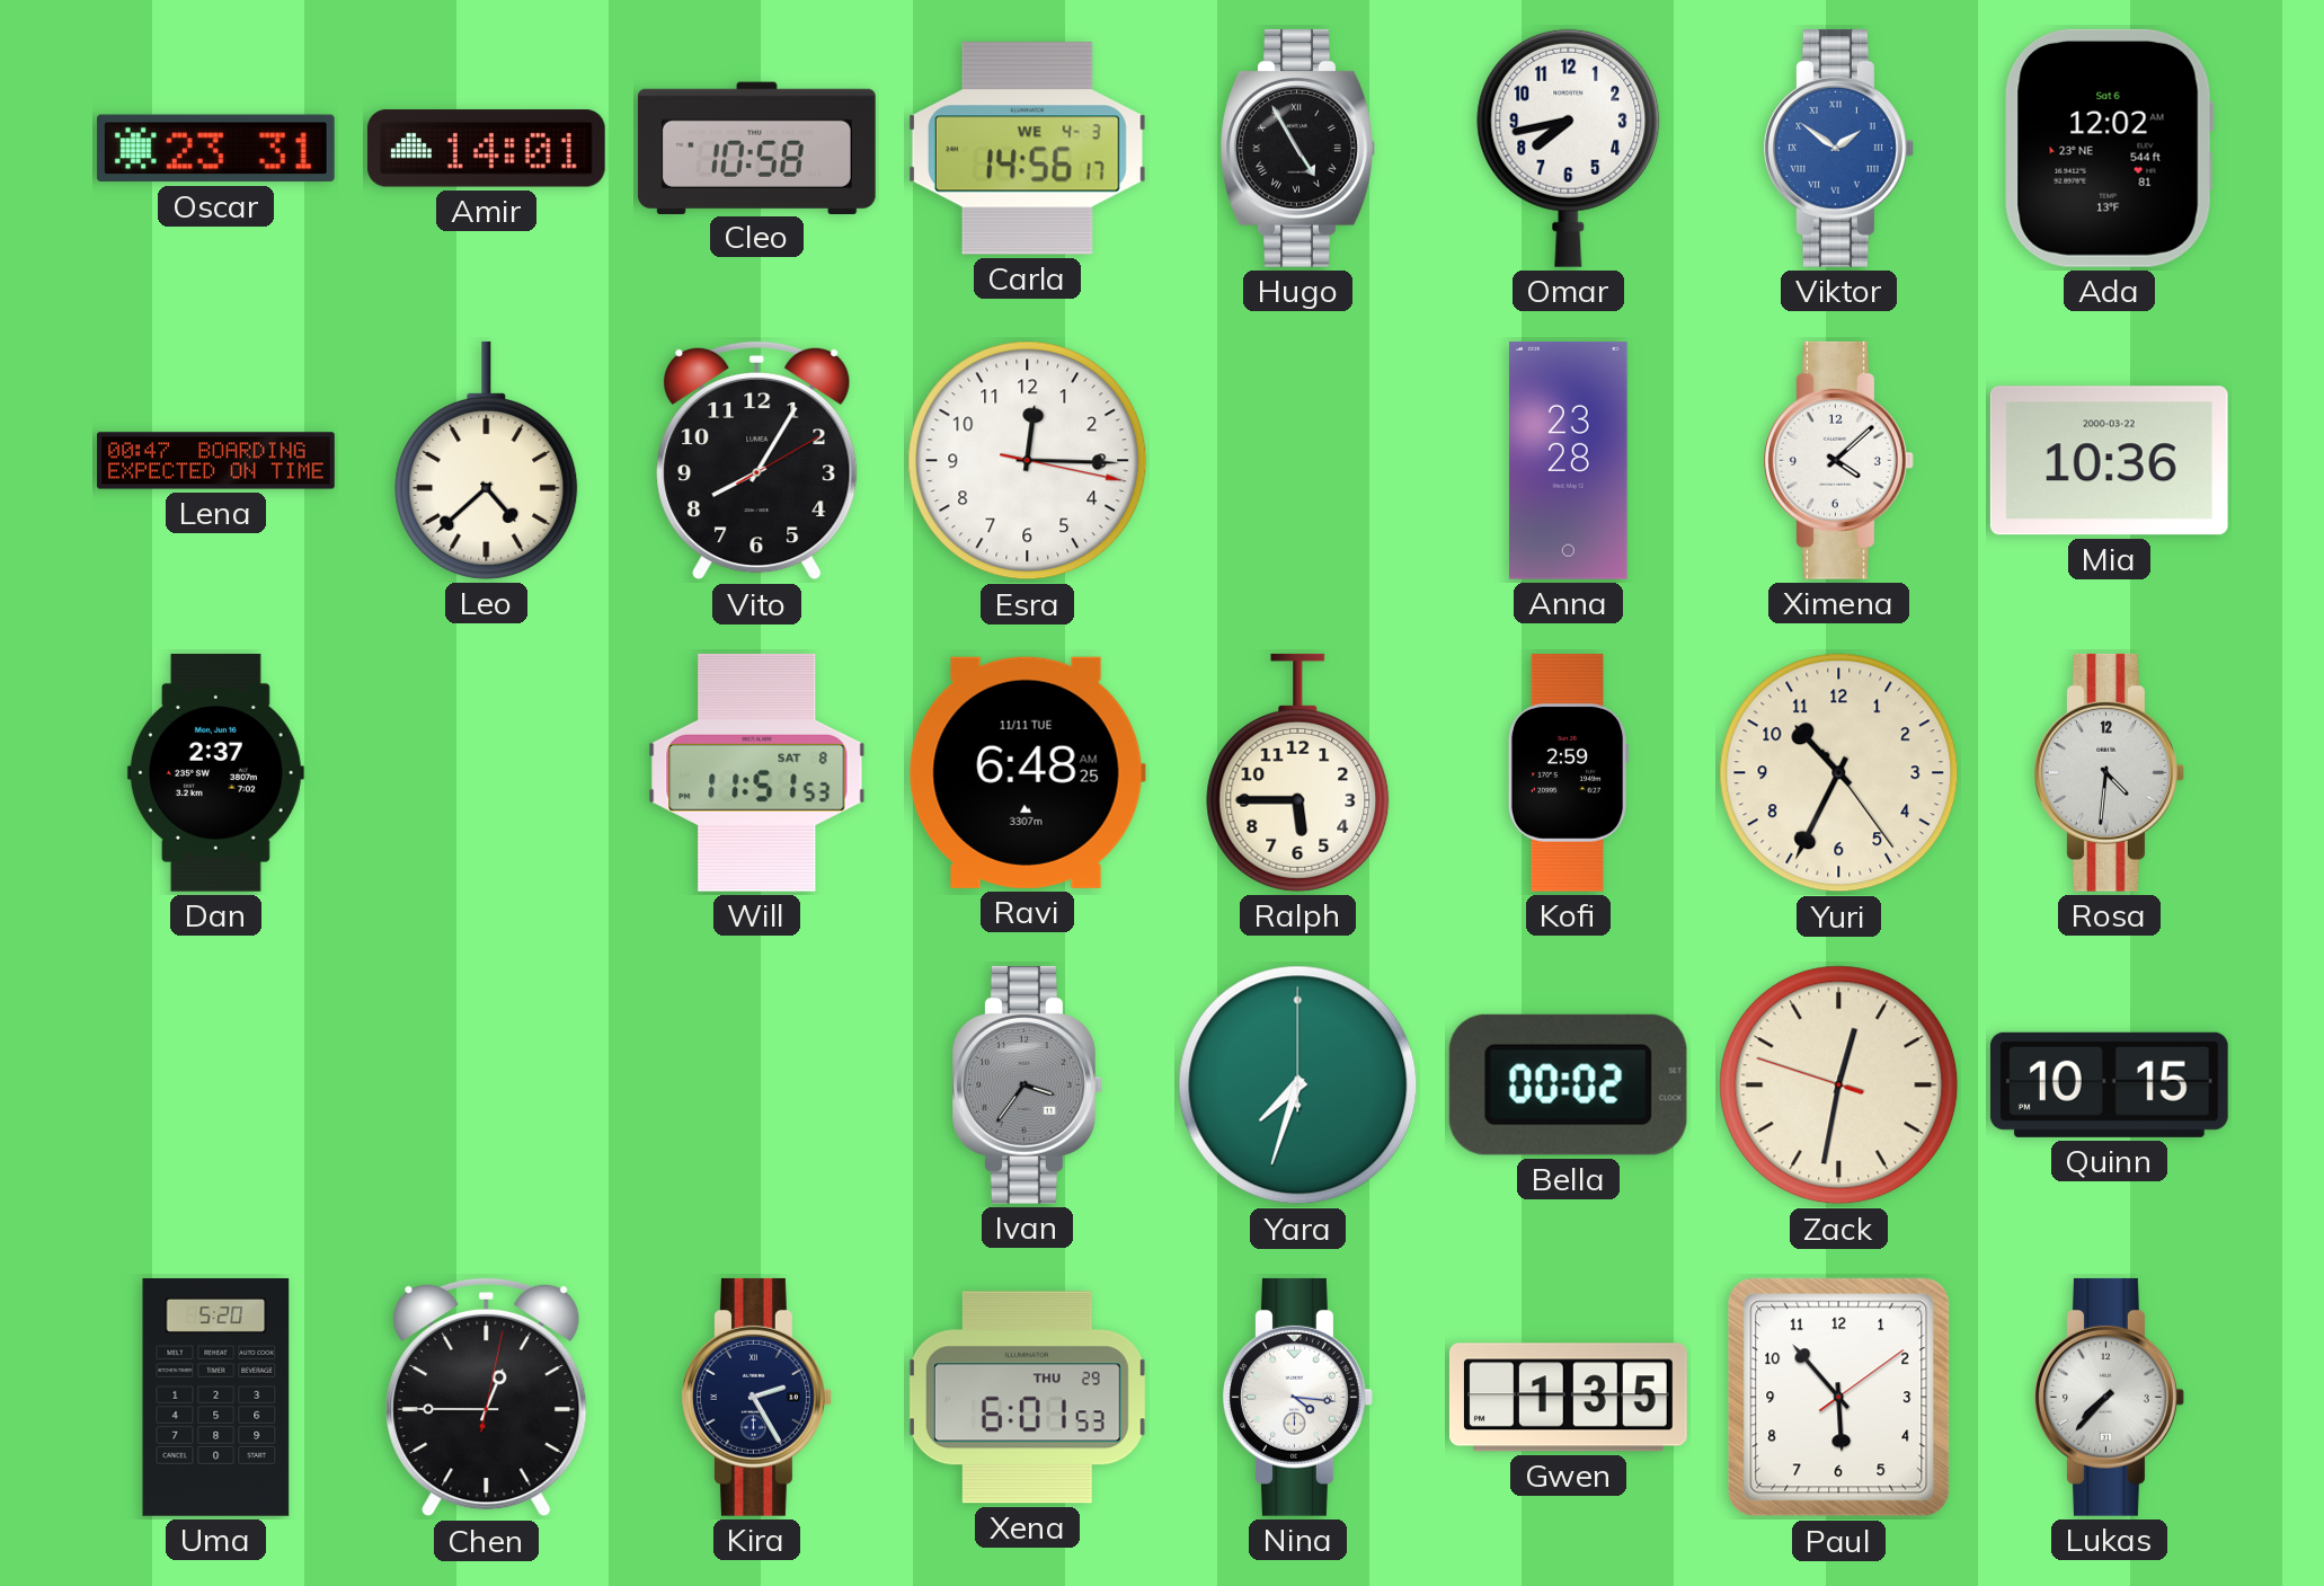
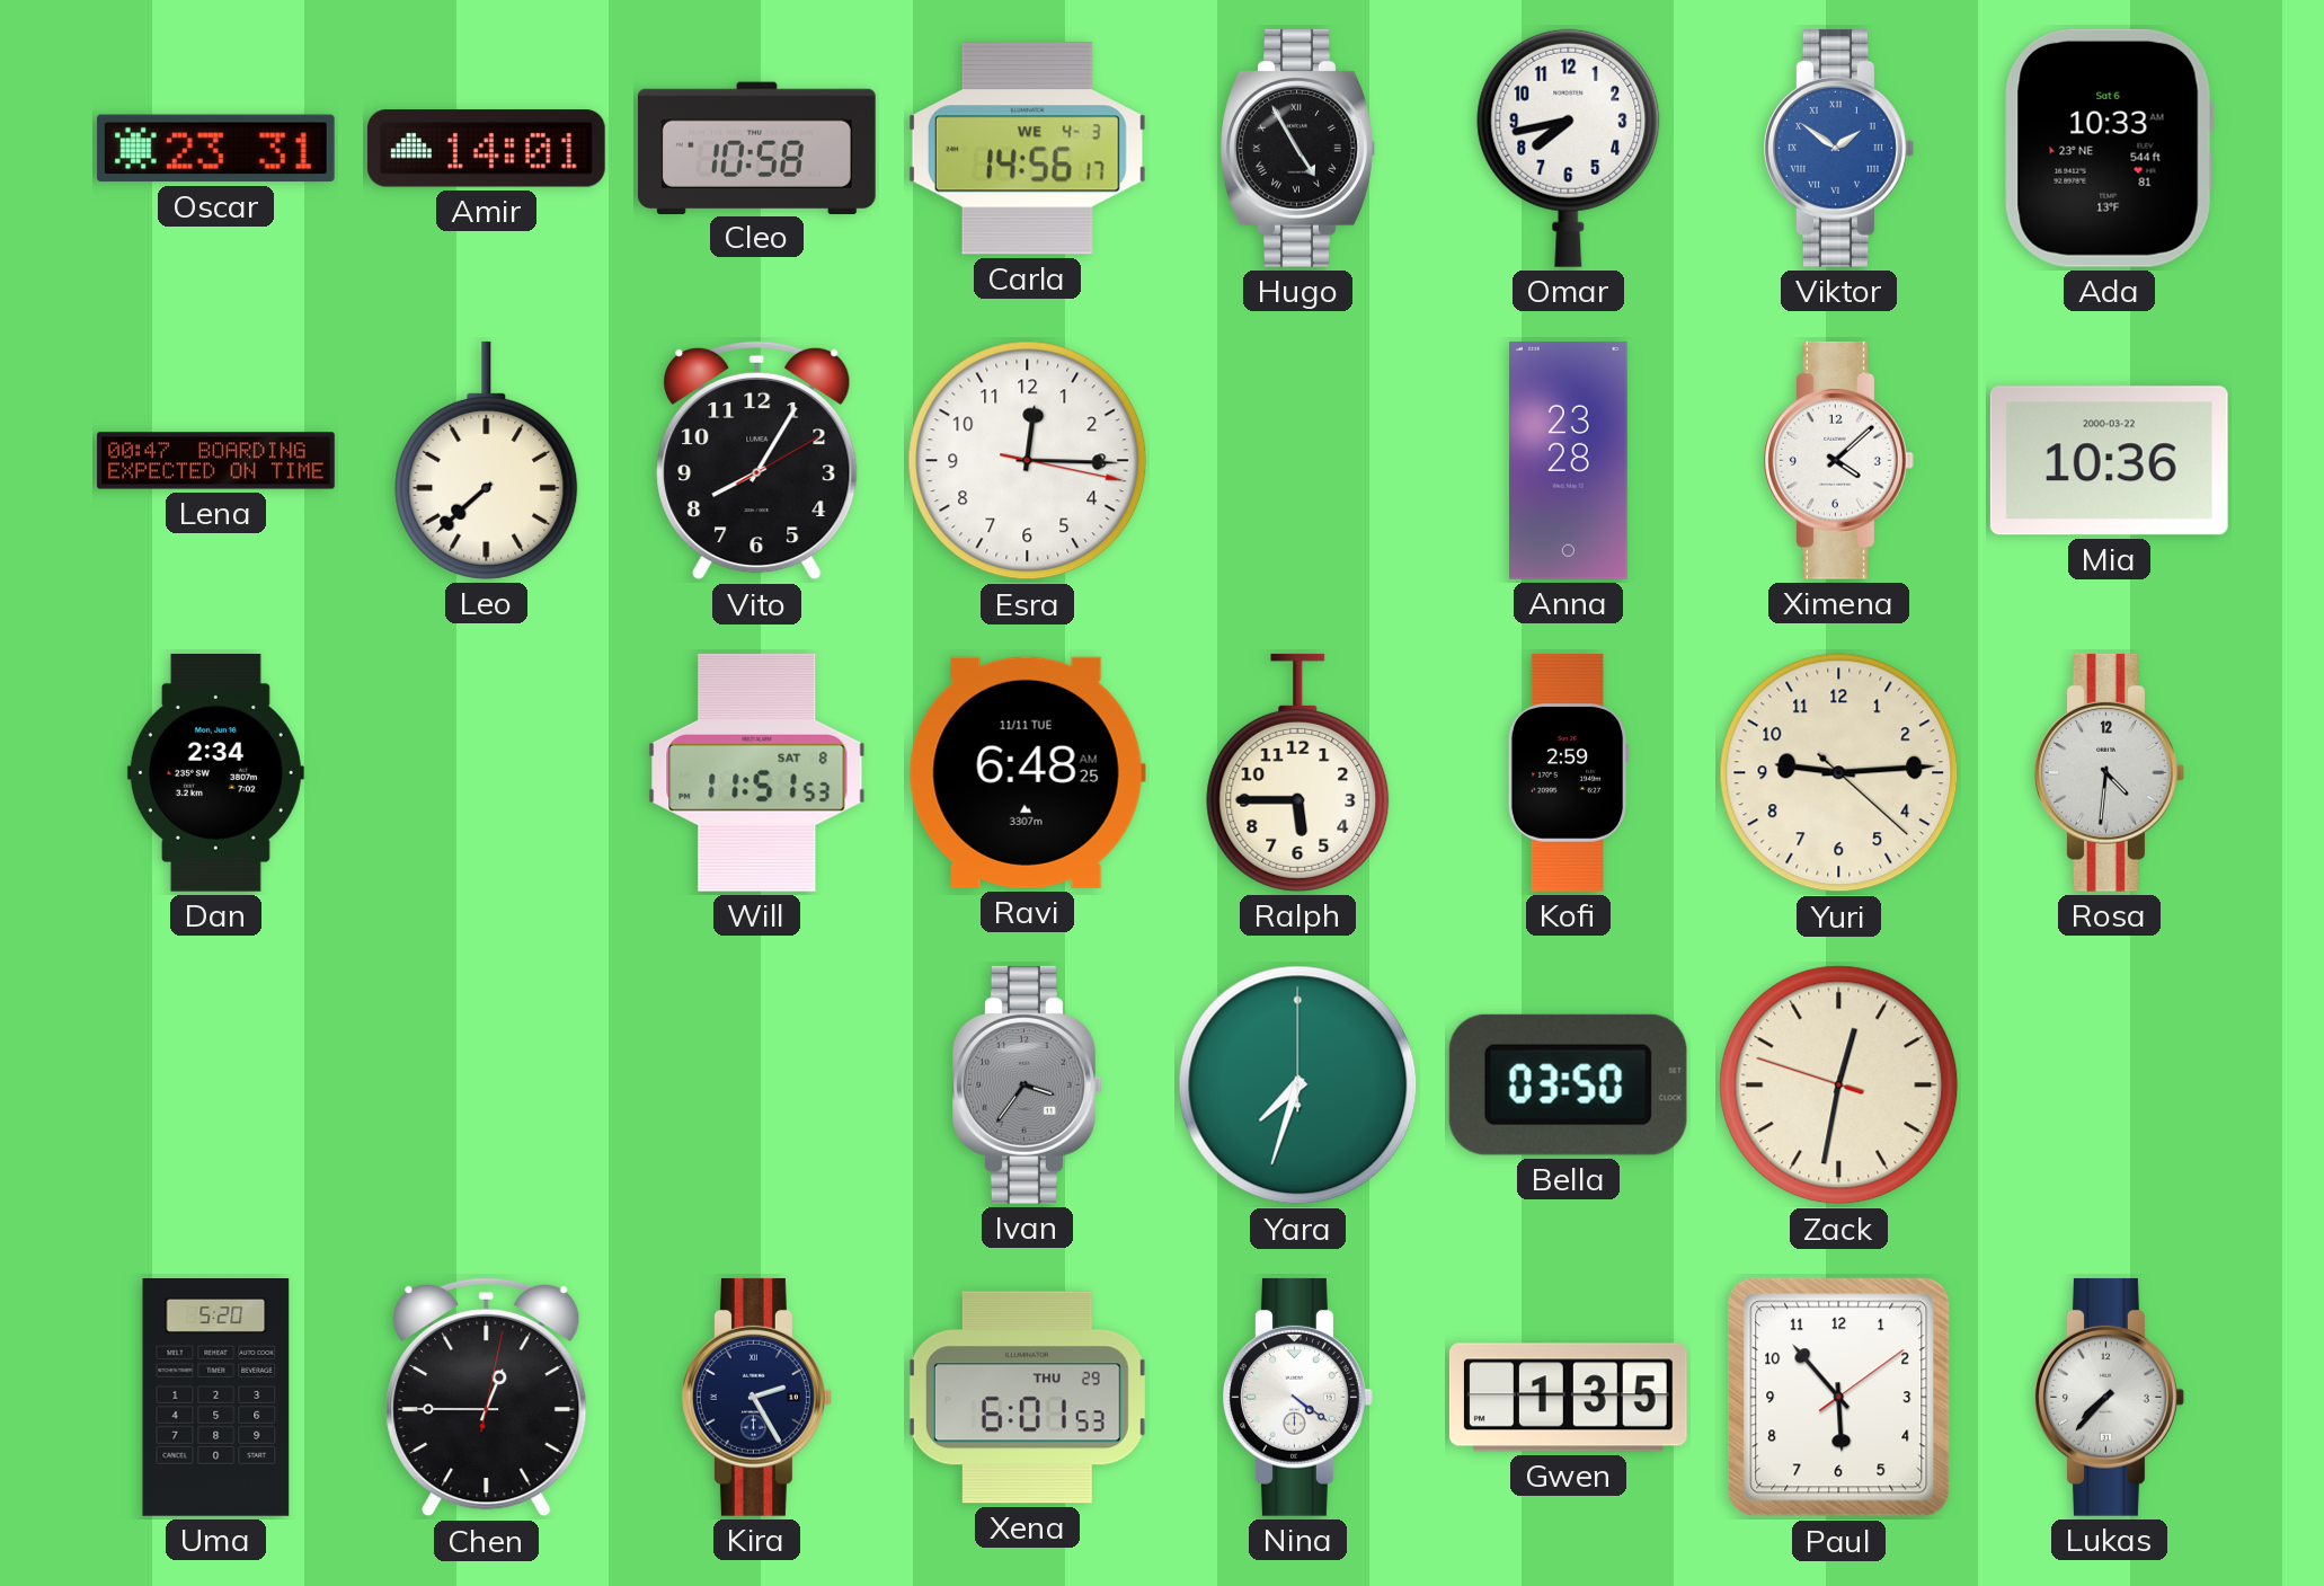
Ada: 12:02 -> 10:33
Leo: 4:38 -> 7:38
Dan: 2:37 -> 2:34
Yuri: 10:34 -> 9:14
Bella: 00:02 -> 03:50
Quinn: 10:15 -> none
Nina: 4:16 -> 4:21
